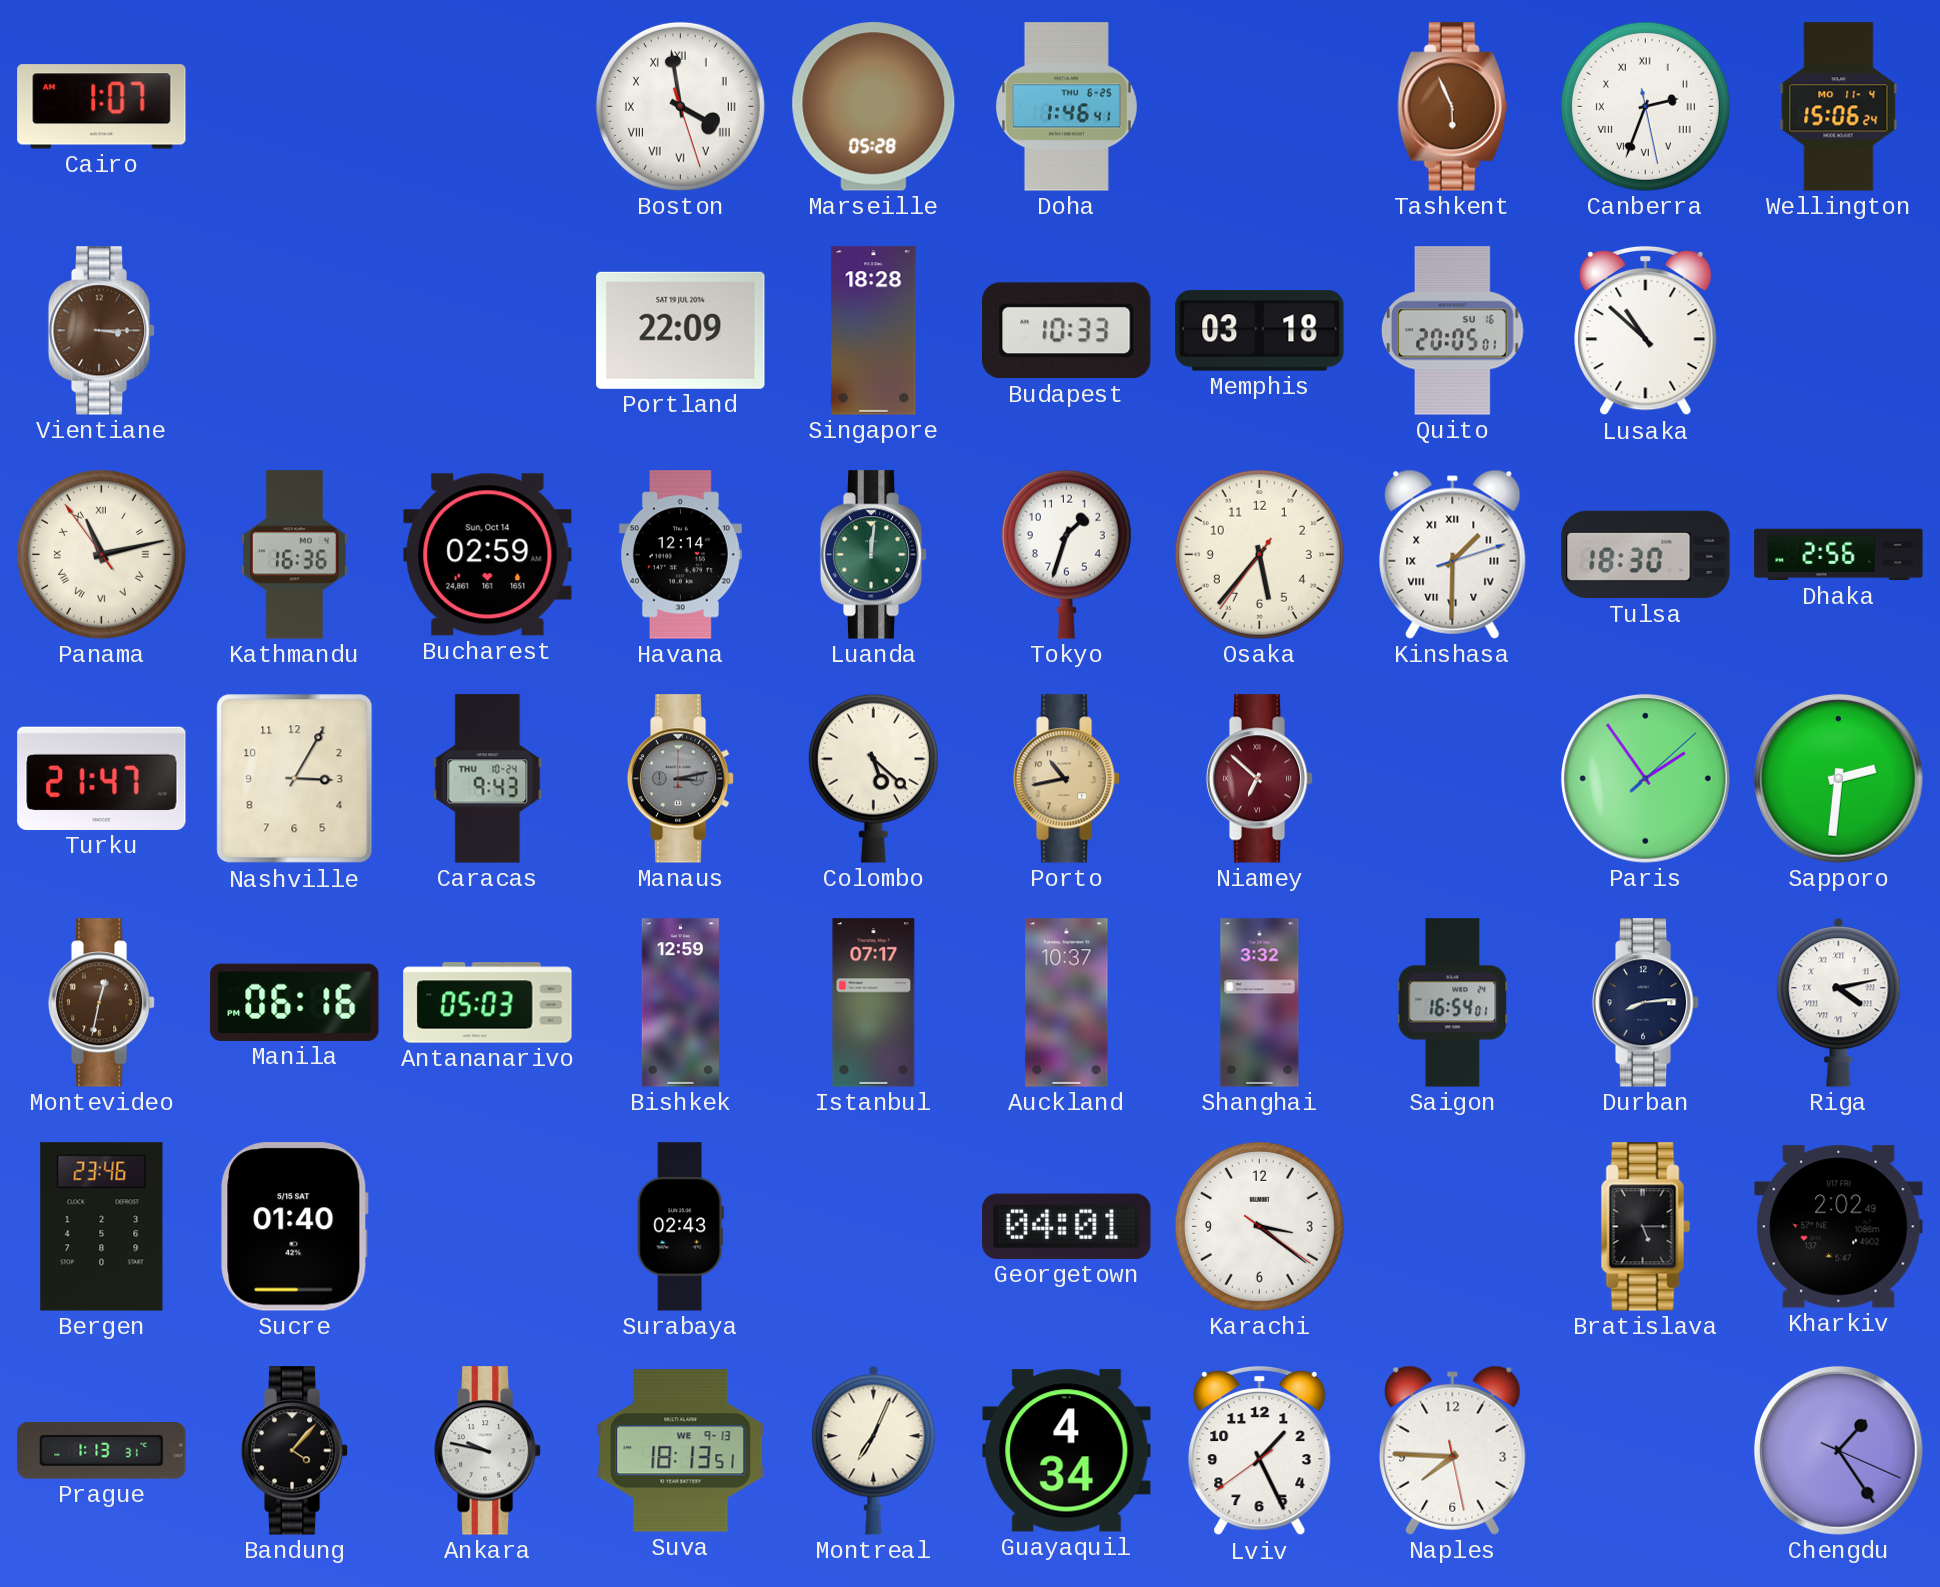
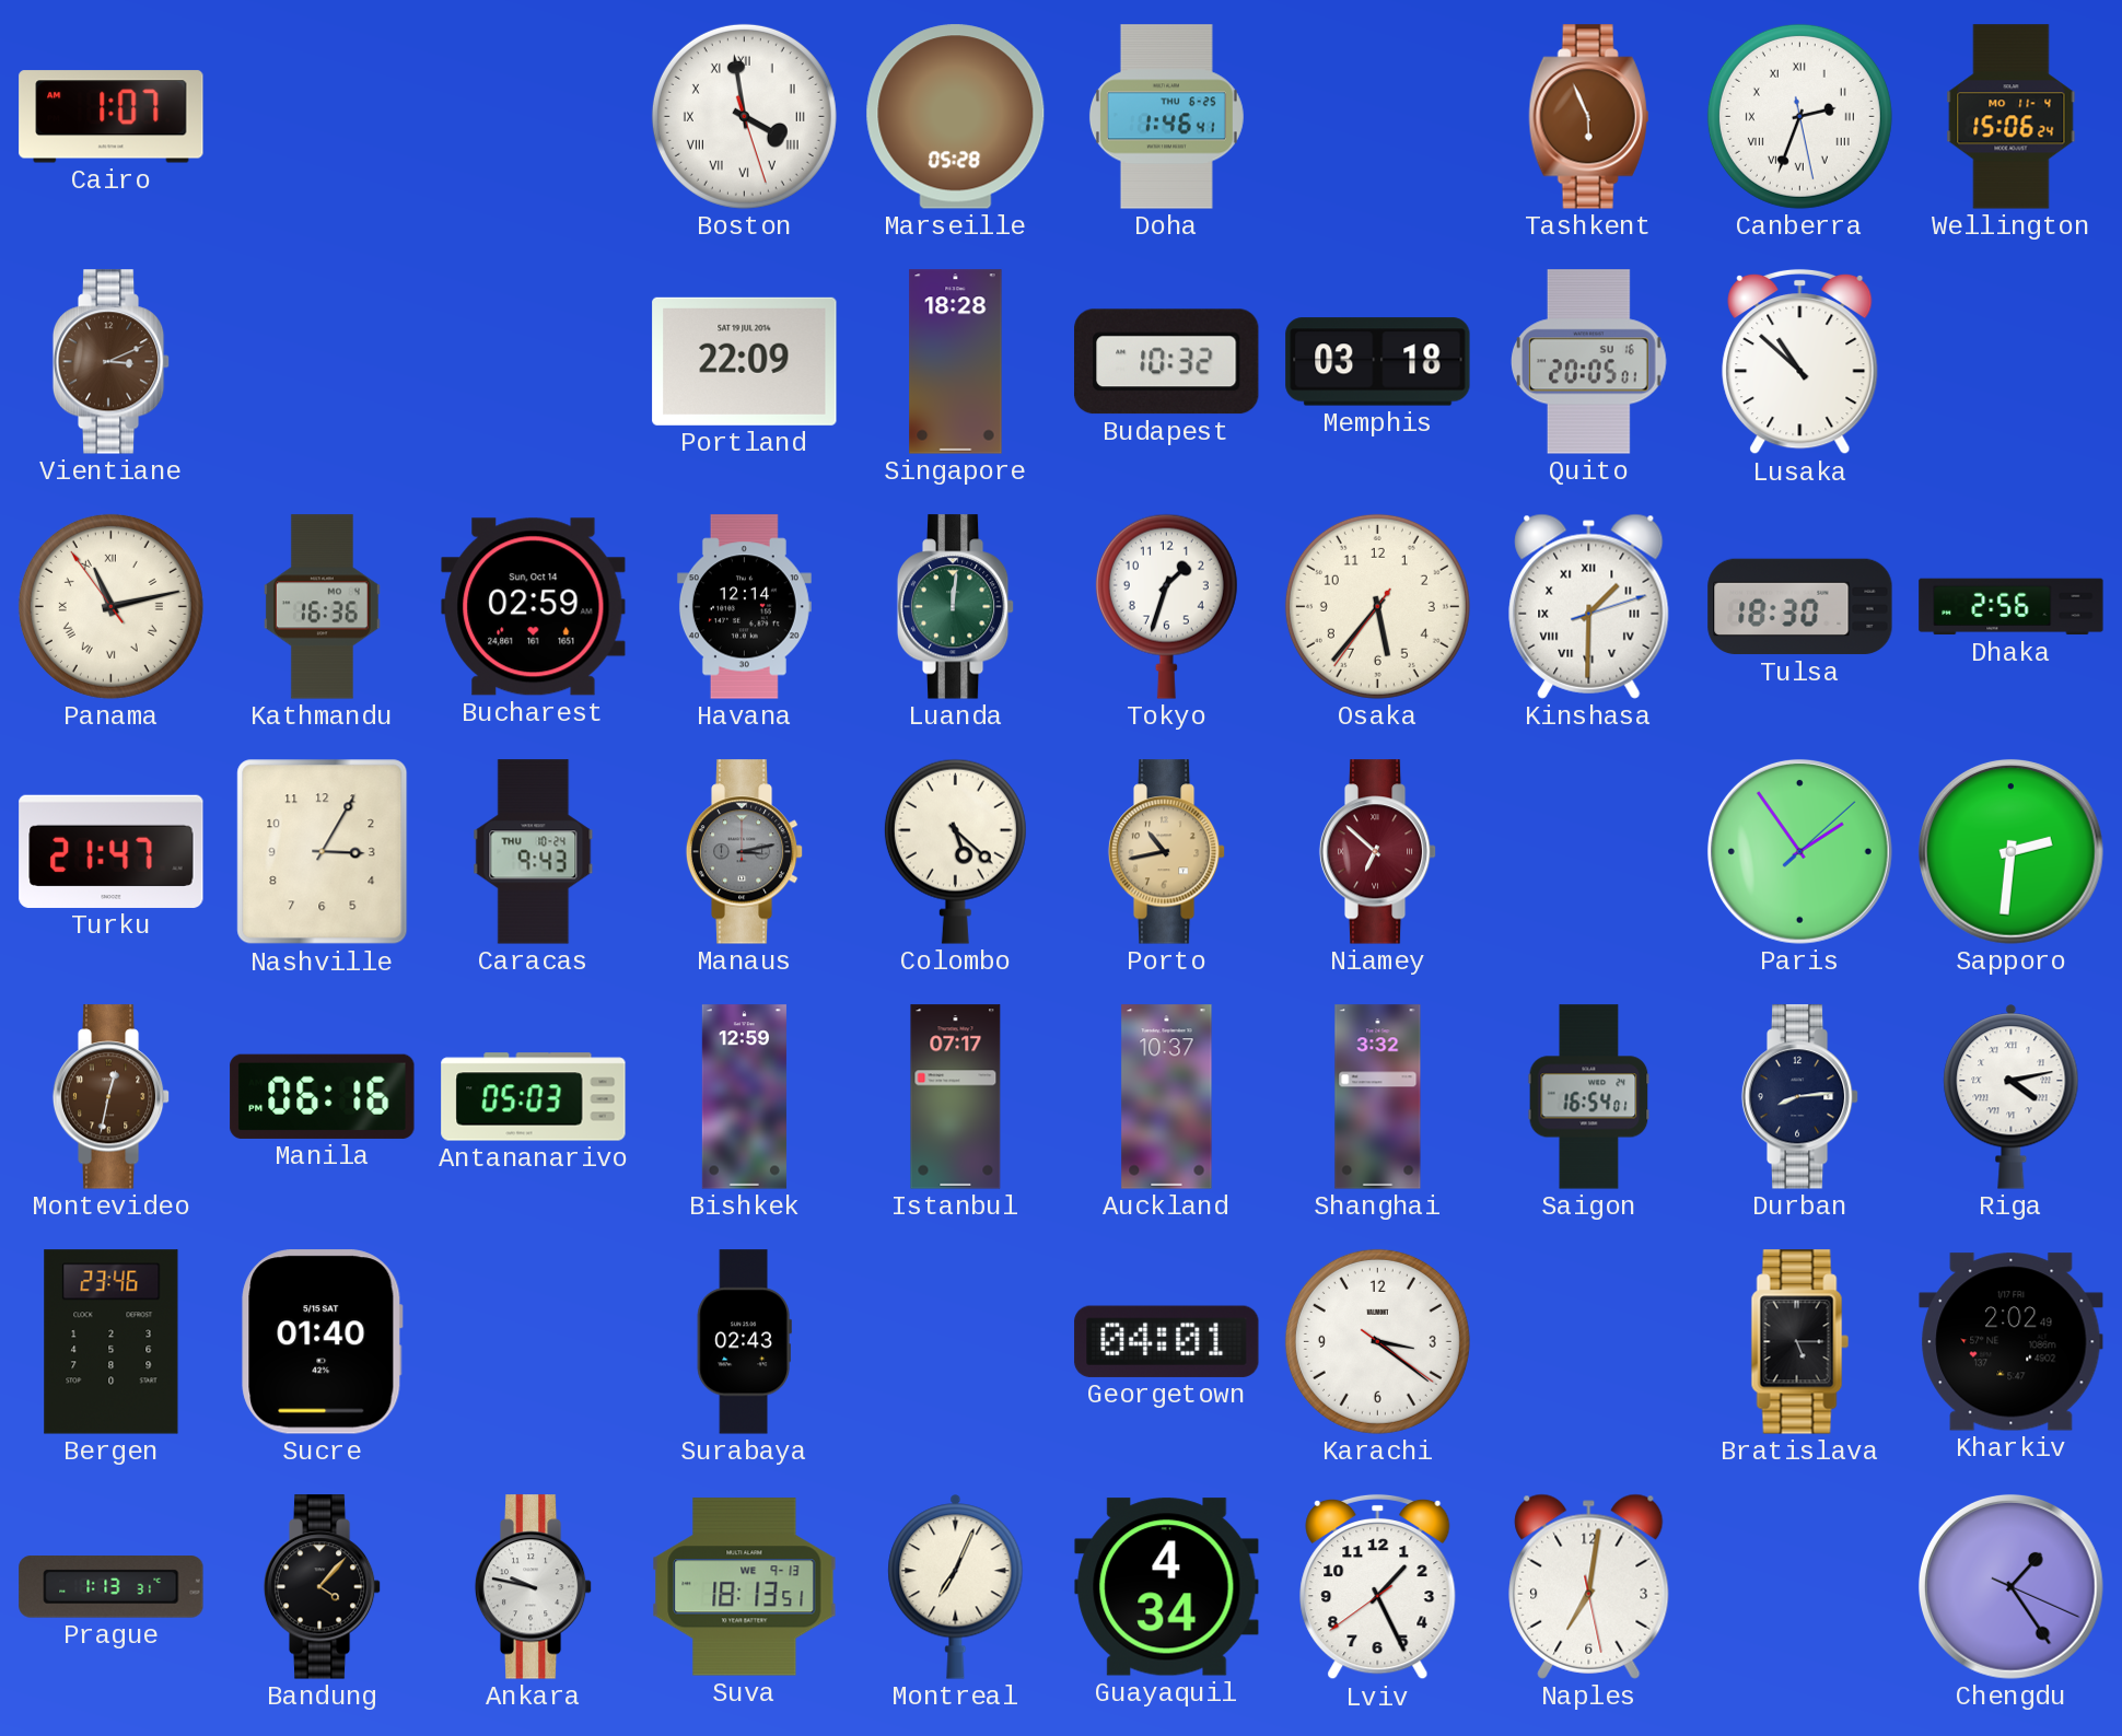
Vientiane: 3:15 -> 3:11
Budapest: 10:33 -> 10:32
Naples: 7:45 -> 7:01
